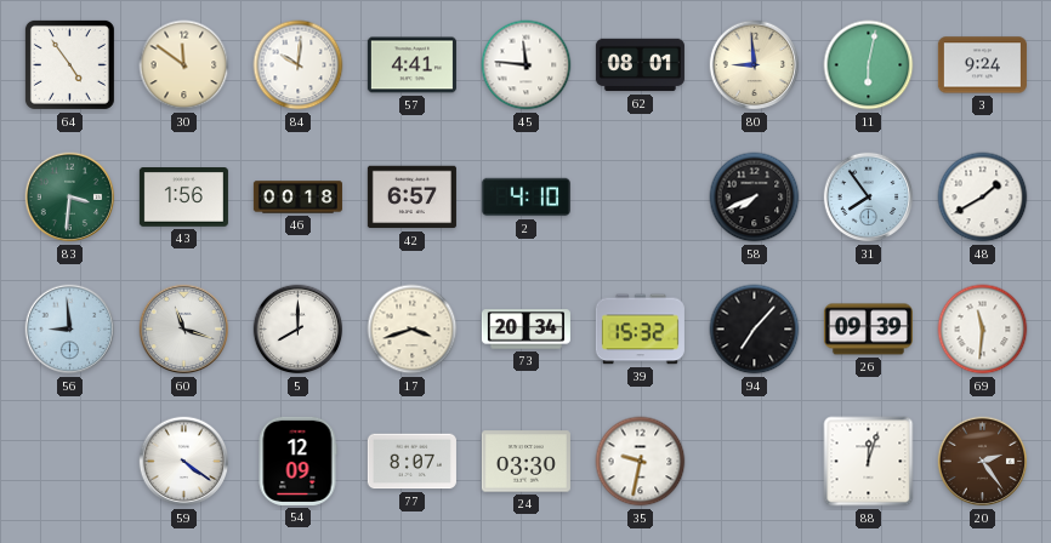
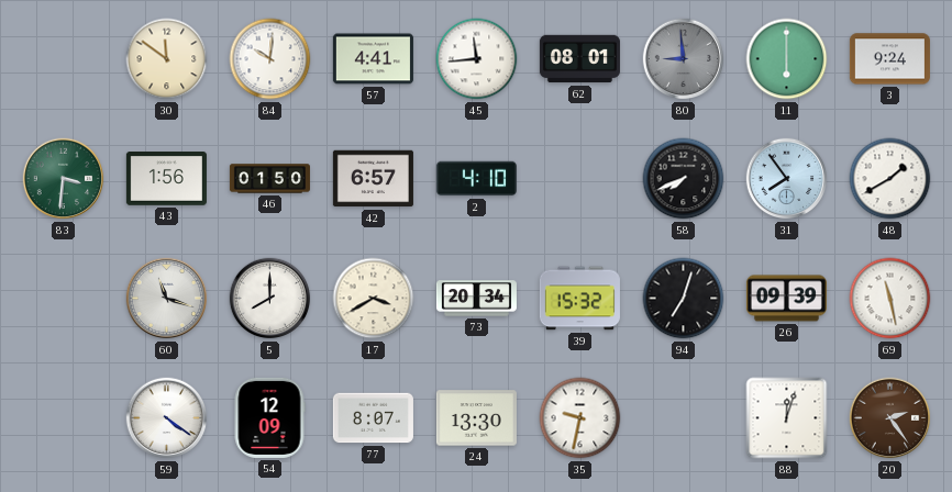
64: 4:54 -> none
45: 11:46 -> 11:44
80 dial: cream -> grey
11: 6:02 -> 6:00
46: 00:18 -> 01:50
56: 8:59 -> none
17: 3:42 -> 3:40
94: 7:07 -> 7:03
69: 11:31 -> 11:28
24: 03:30 -> 13:30
